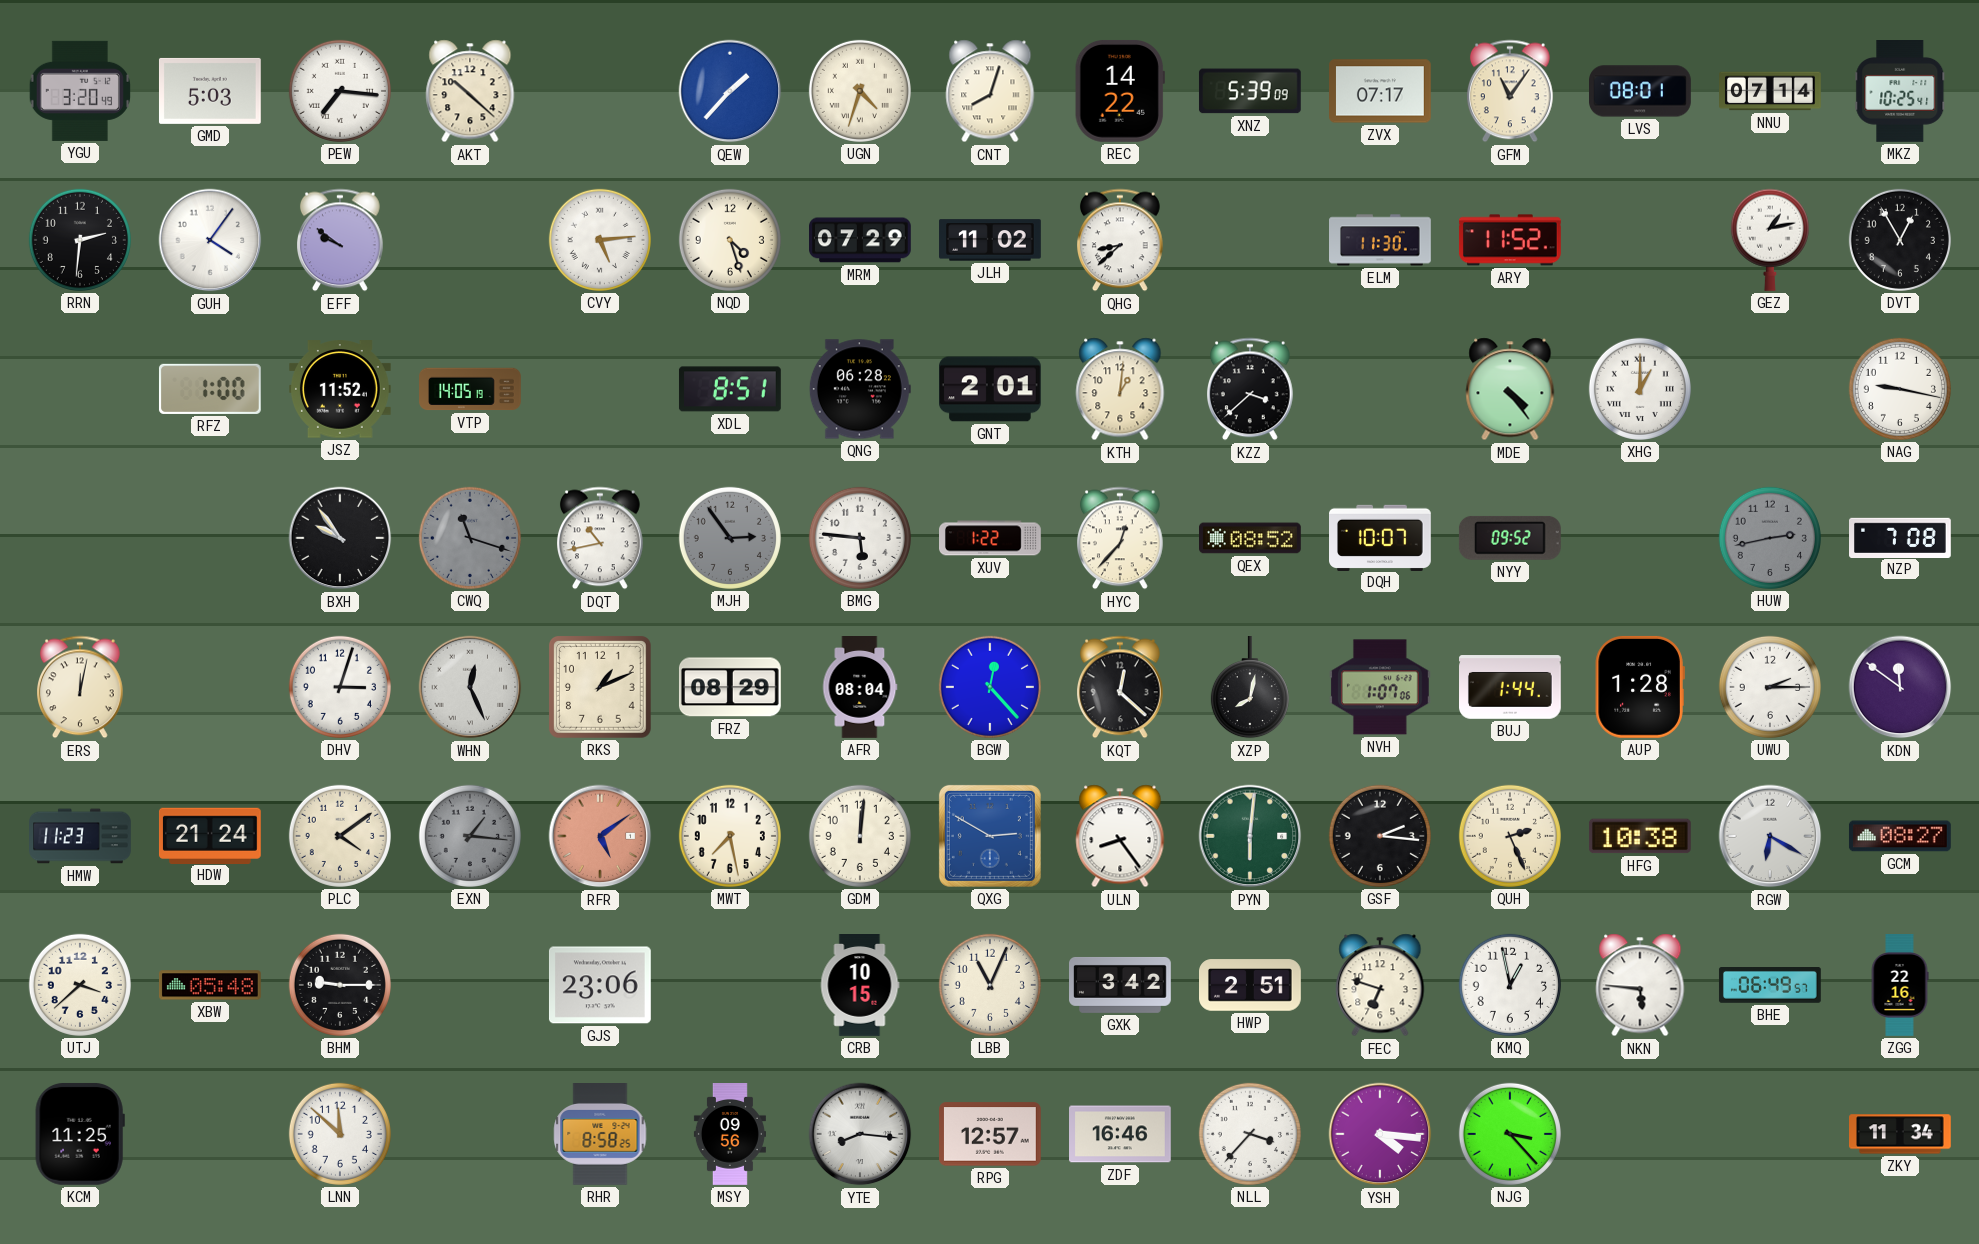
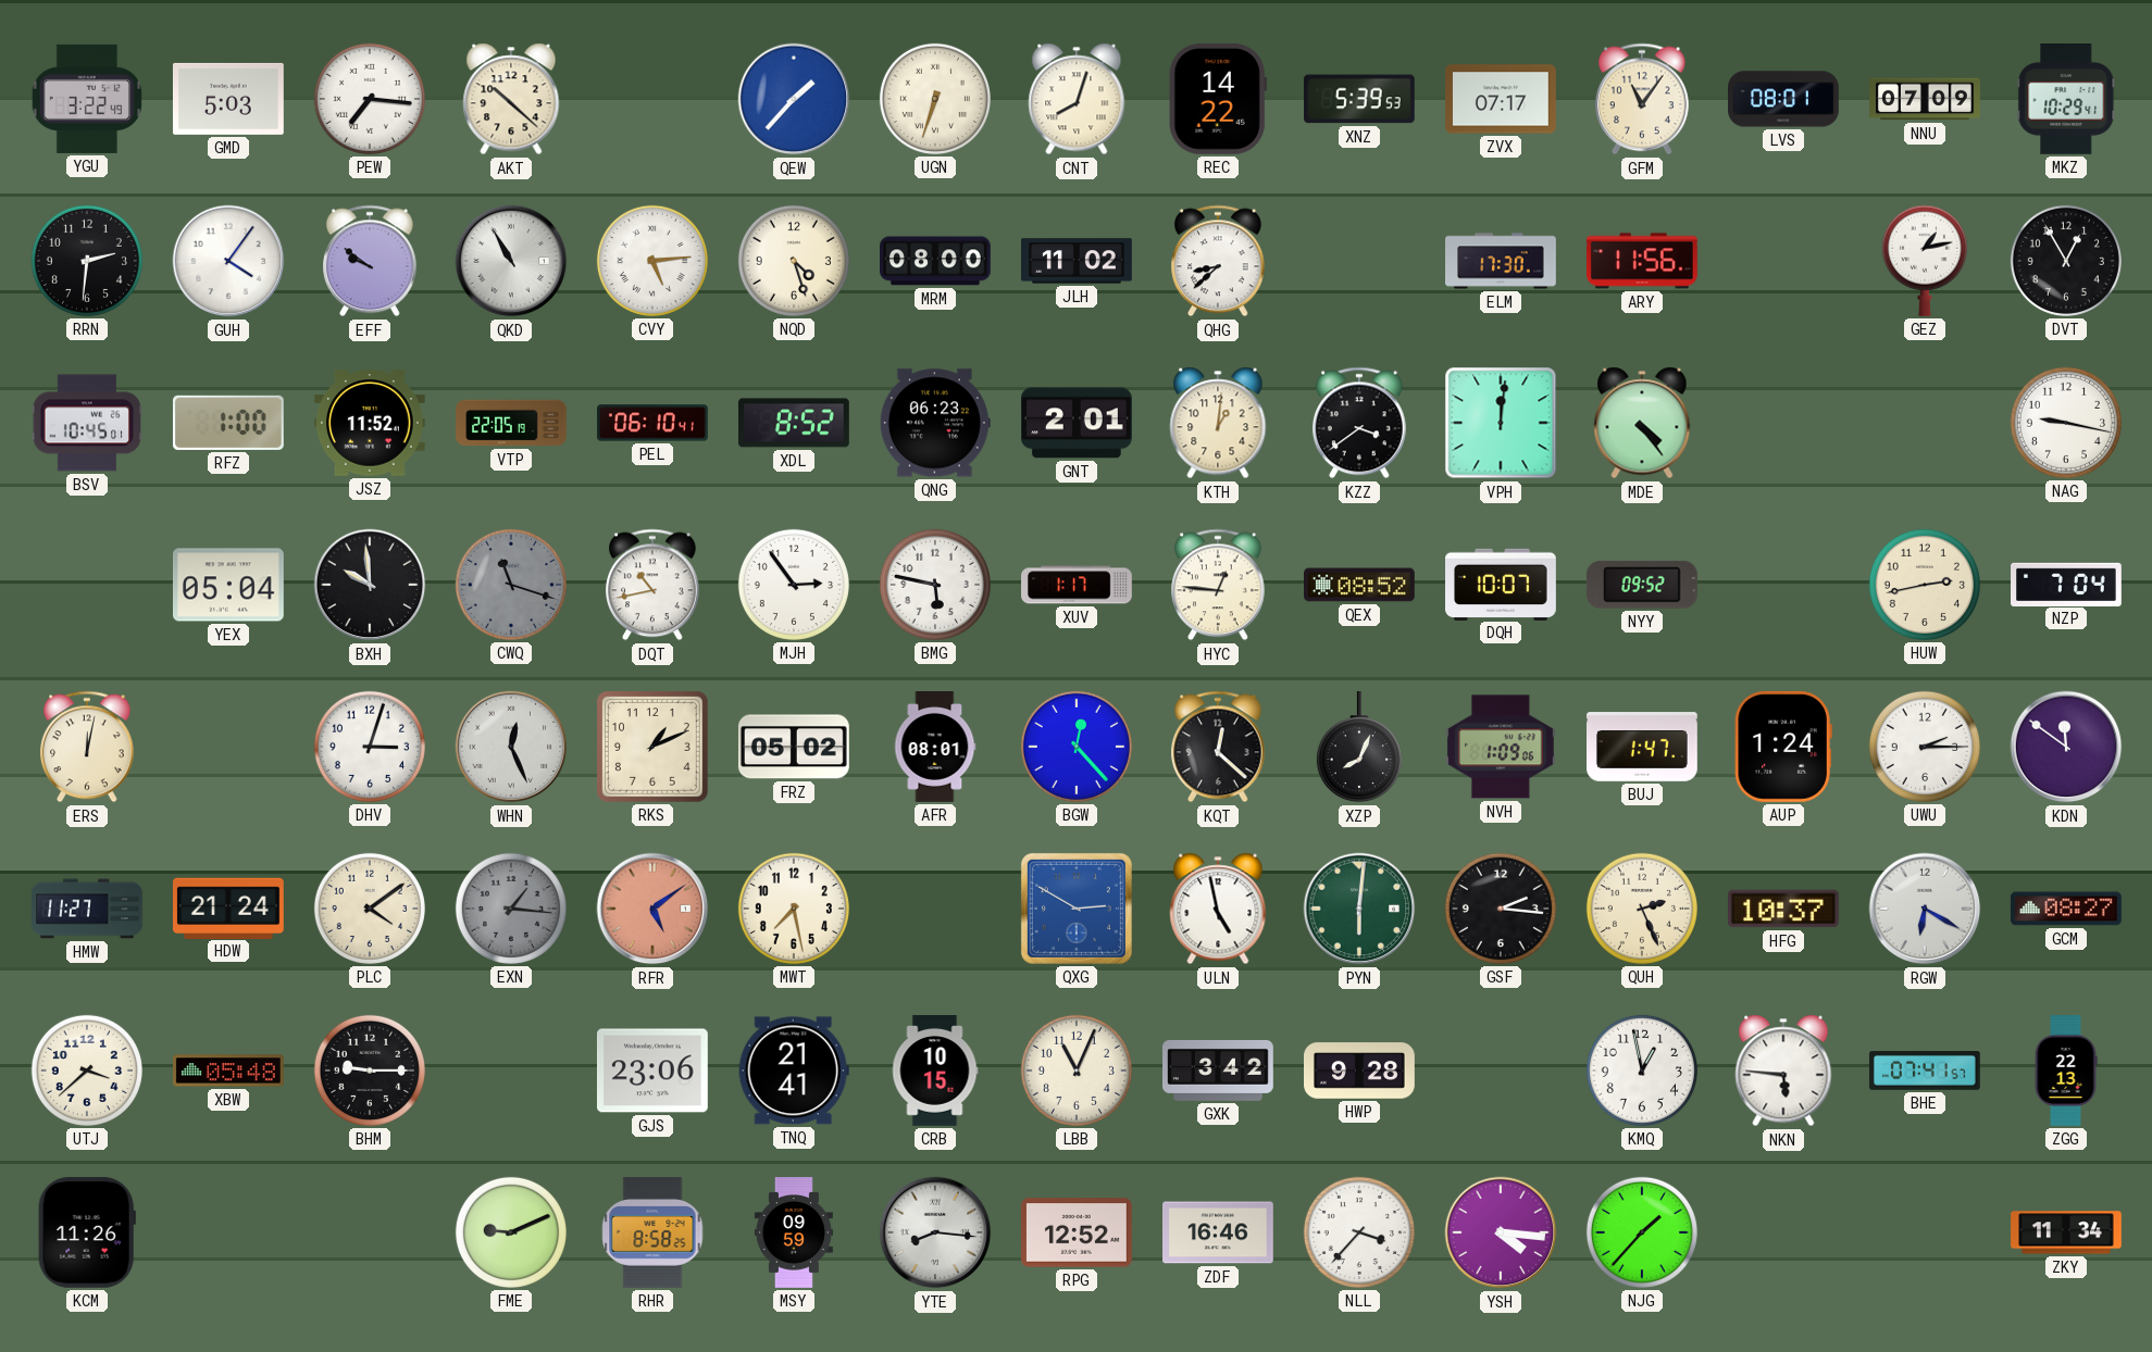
YGU: 3:20 -> 3:22
UGN: 4:33 -> 6:33
XNZ: 5:39:09 -> 5:39:53
NNU: 07:14 -> 07:09
MKZ: 10:25 -> 10:29
QKD: none -> 10:55
MRM: 07:29 -> 08:00
ELM: 11:30 -> 17:30
ARY: 11:52 -> 11:56
BSV: none -> 10:45
VTP: 14:05 -> 22:05
PEL: none -> 06:10
XDL: 8:51 -> 8:52
QNG: 06:28 -> 06:23
KZZ: 3:38 -> 3:39
VPH: none -> 12:01
XHG: 1:00 -> none
YEX: none -> 05:04
BXH: 9:54 -> 9:59
MJH dial: grey -> white
BMG: 5:46 -> 5:47
XUV: 1:22 -> 1:17
HYC: 12:37 -> 12:46
HUW dial: grey -> cream
NZP: 7:08 -> 7:04
FRZ: 08:29 -> 05:02
AFR: 08:04 -> 08:01
XZP: 8:02 -> 8:04
NVH: 1:07 -> 1:09
BUJ: 1:44 -> 1:47
AUP: 1:28 -> 1:24
HMW: 11:23 -> 11:27
GDM: 12:01 -> none
ULN: 8:24 -> 4:58
HFG: 10:38 -> 10:37
TNQ: none -> 21:41
HWP: 2:51 -> 9:28
FEC: 6:48 -> none
BHE: 06:49 -> 07:41
ZGG: 22:16 -> 22:13
KCM: 11:25 -> 11:26
LNN: 11:52 -> none
FME: none -> 9:11
MSY: 09:56 -> 09:59
RPG: 12:57 -> 12:52
NJG: 3:23 -> 1:37
